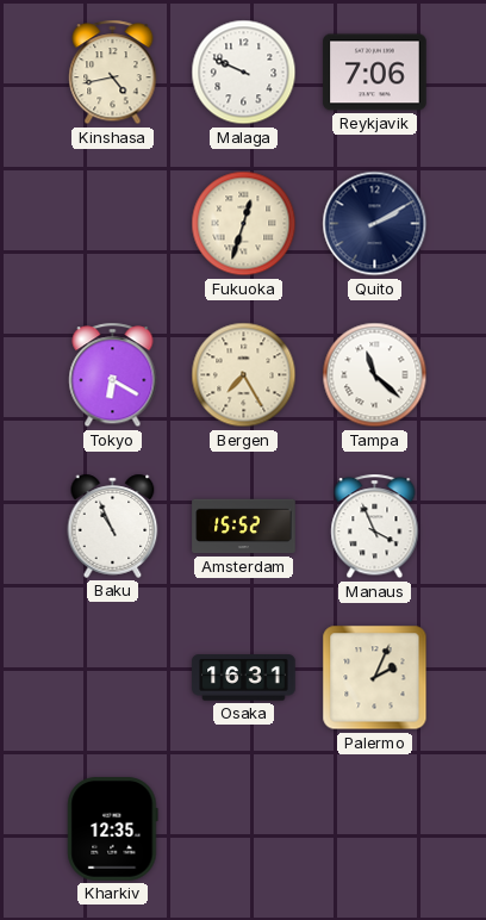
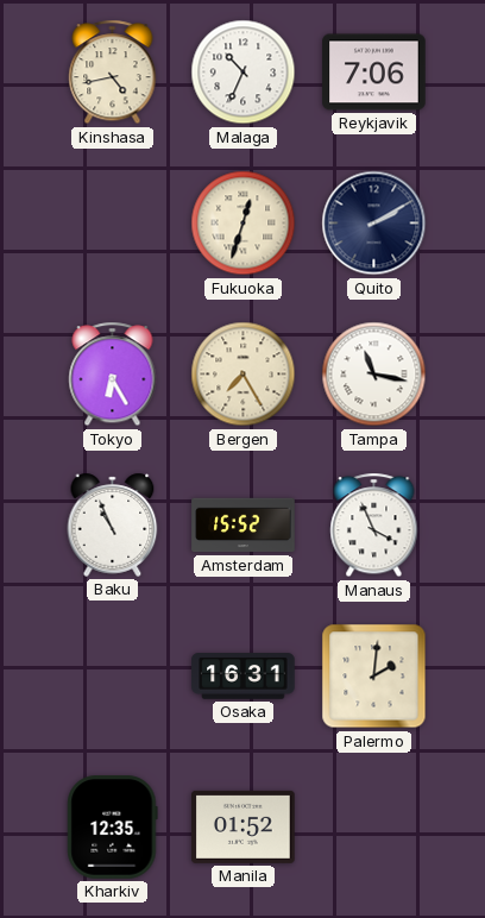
Malaga: 9:49 -> 10:34
Tokyo: 6:20 -> 6:25
Tampa: 11:22 -> 11:17
Palermo: 2:04 -> 2:01
Manila: none -> 01:52
